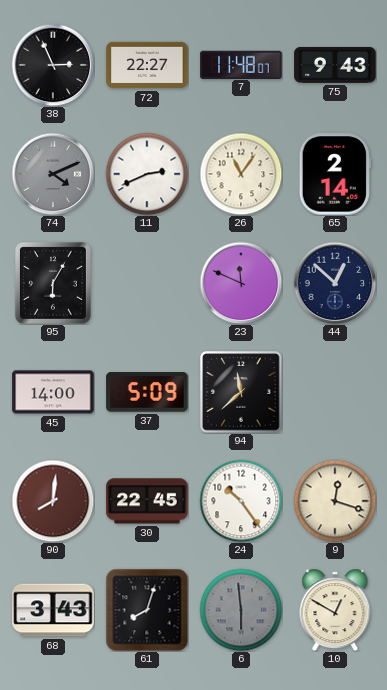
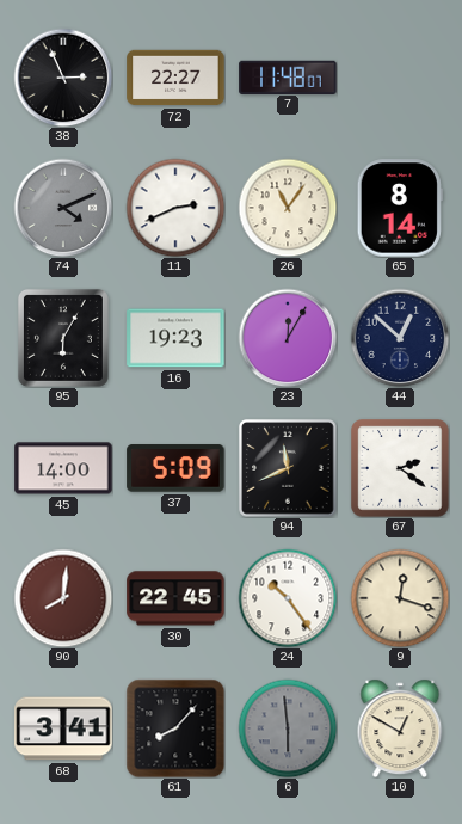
75: 9:43 -> none
65: 2:14 -> 8:14
16: none -> 19:23
23: 11:49 -> 12:05
94: 11:38 -> 11:41
67: none -> 2:21
68: 3:43 -> 3:41
61: 8:03 -> 8:07
